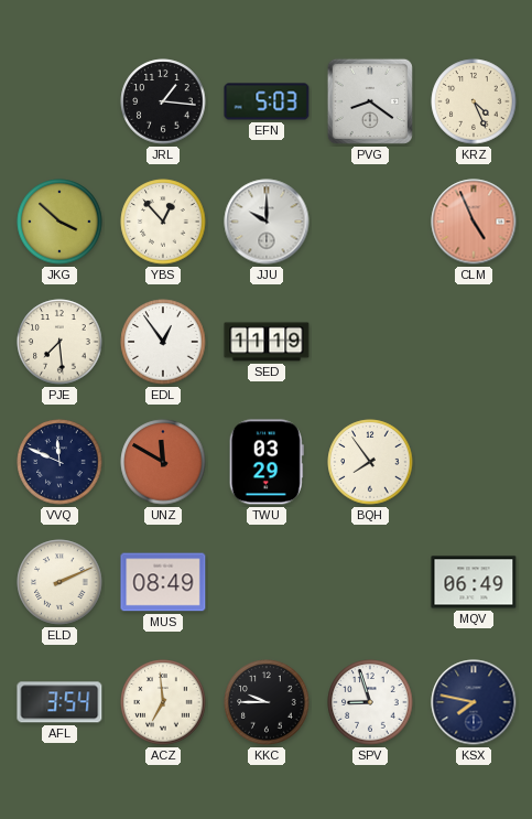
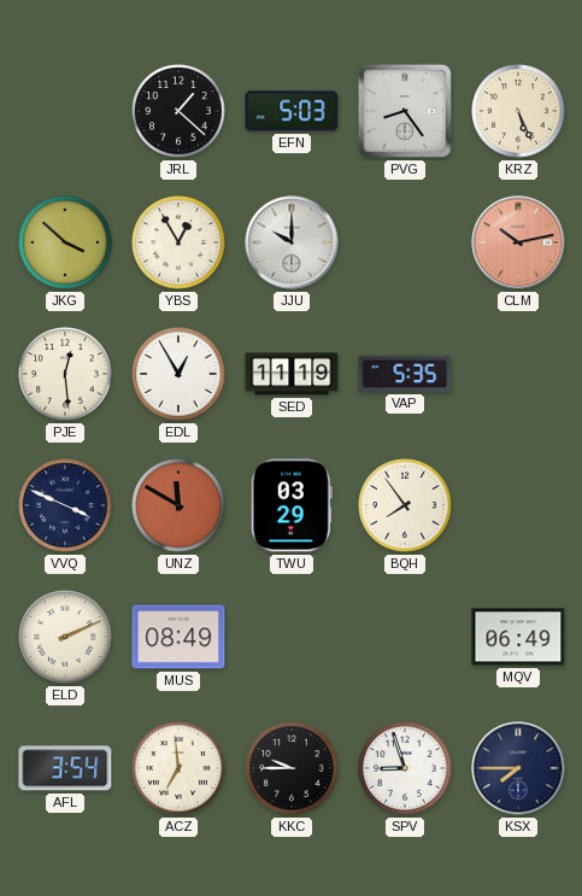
JRL: 1:16 -> 1:22
PVG: 8:21 -> 8:24
KRZ: 4:26 -> 5:26
YBS: 12:53 -> 12:55
CLM: 4:56 -> 10:13
PJE: 7:29 -> 12:29
EDL: 12:54 -> 12:55
VAP: none -> 5:35
VVQ: 11:49 -> 3:49
KSX: 7:47 -> 7:45
